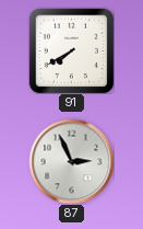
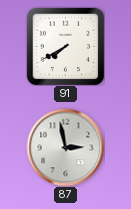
87: 2:56 -> 2:58
